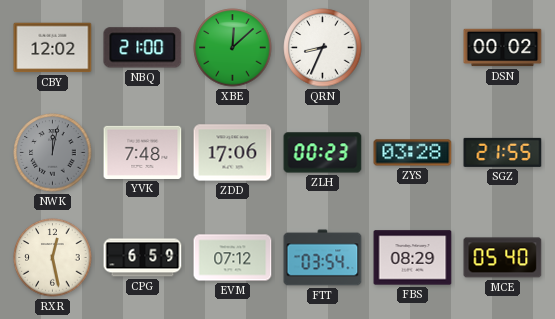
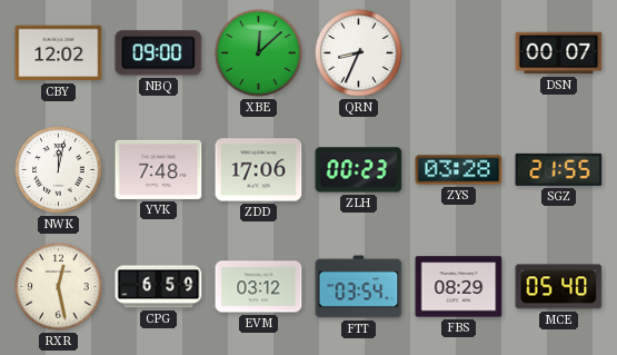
NBQ: 21:00 -> 09:00
DSN: 00:02 -> 00:07
NWK dial: grey -> white
EVM: 07:12 -> 03:12
